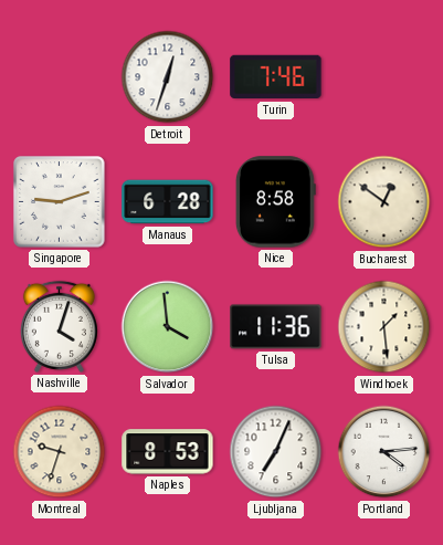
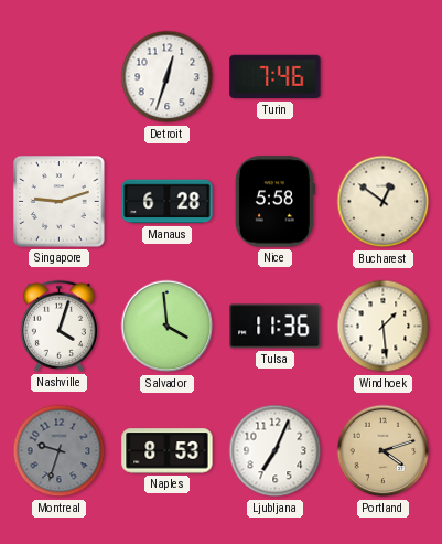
Nice: 8:58 -> 5:58
Montreal dial: cream -> grey
Portland: 4:14 -> 4:12
Portland dial: white -> champagne
